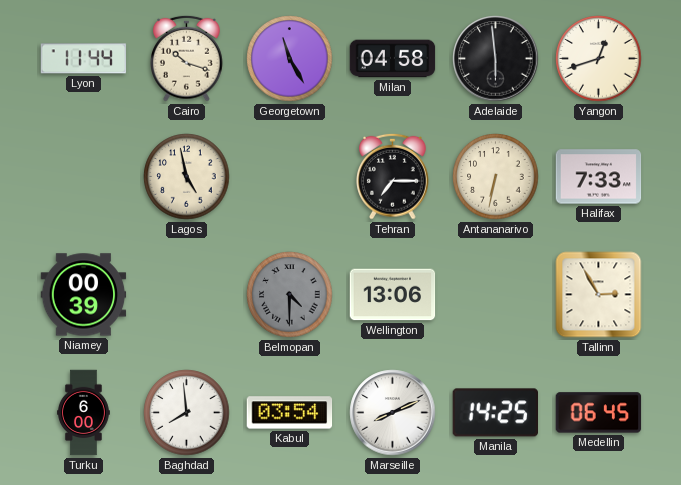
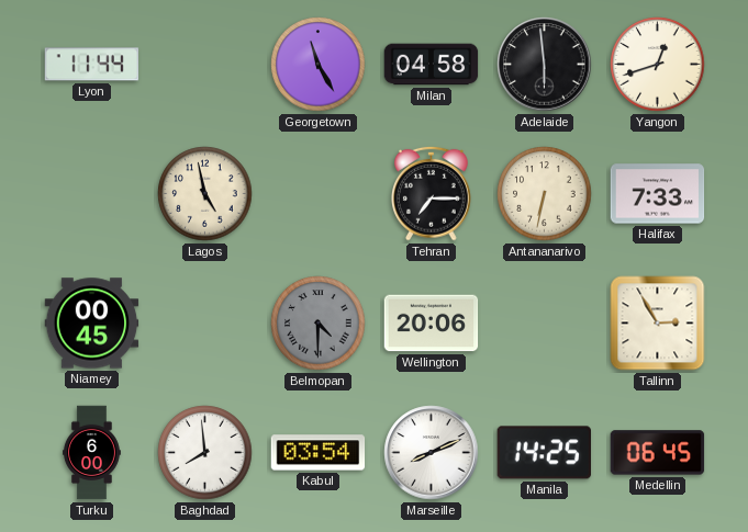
Cairo: 10:18 -> none
Niamey: 00:39 -> 00:45
Wellington: 13:06 -> 20:06
